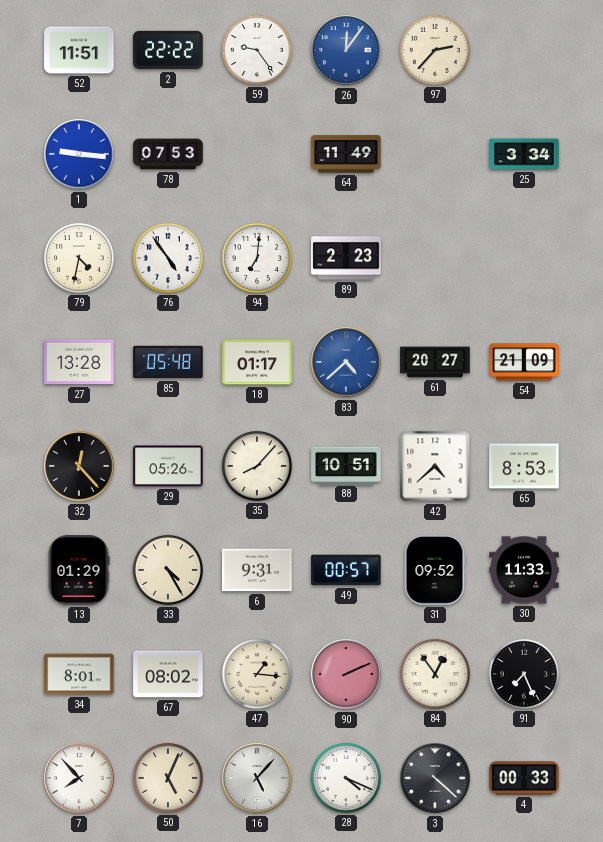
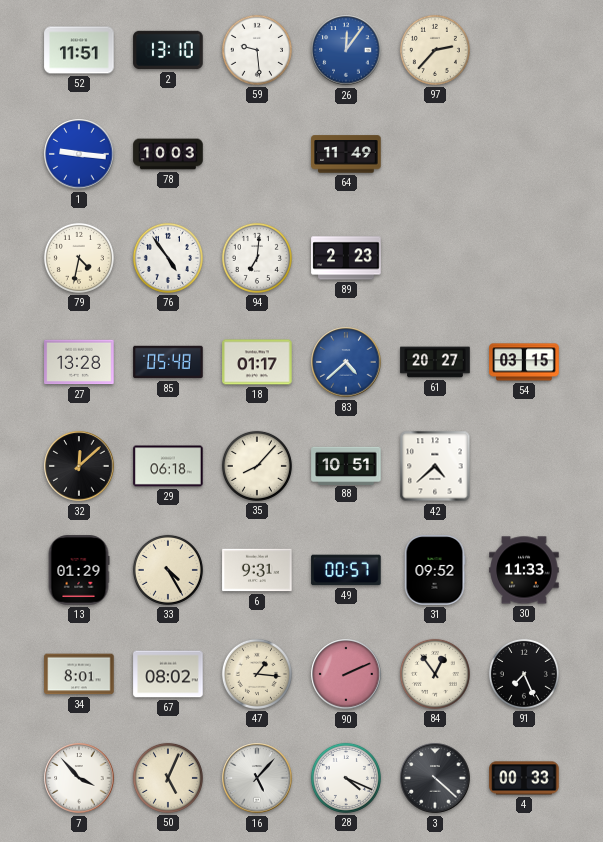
2: 22:22 -> 13:10
59: 9:24 -> 9:29
78: 07:53 -> 10:03
25: 3:34 -> none
54: 21:09 -> 03:15
32: 12:23 -> 12:08
29: 05:26 -> 06:18
65: 8:53 -> none
7: 7:53 -> 3:53
